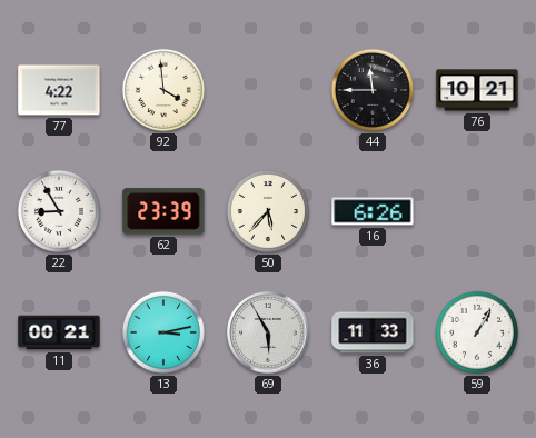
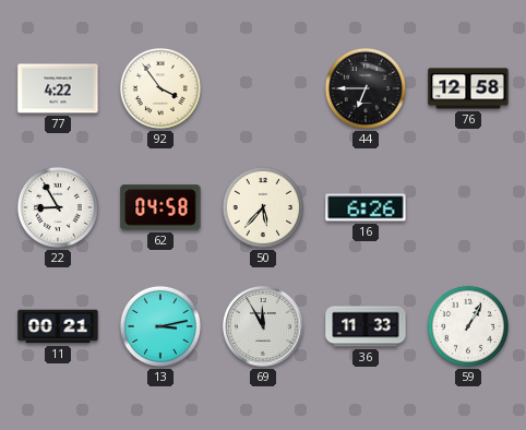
92: 3:59 -> 3:54
44: 11:45 -> 6:45
76: 10:21 -> 12:58
62: 23:39 -> 04:58
69: 5:55 -> 11:55
